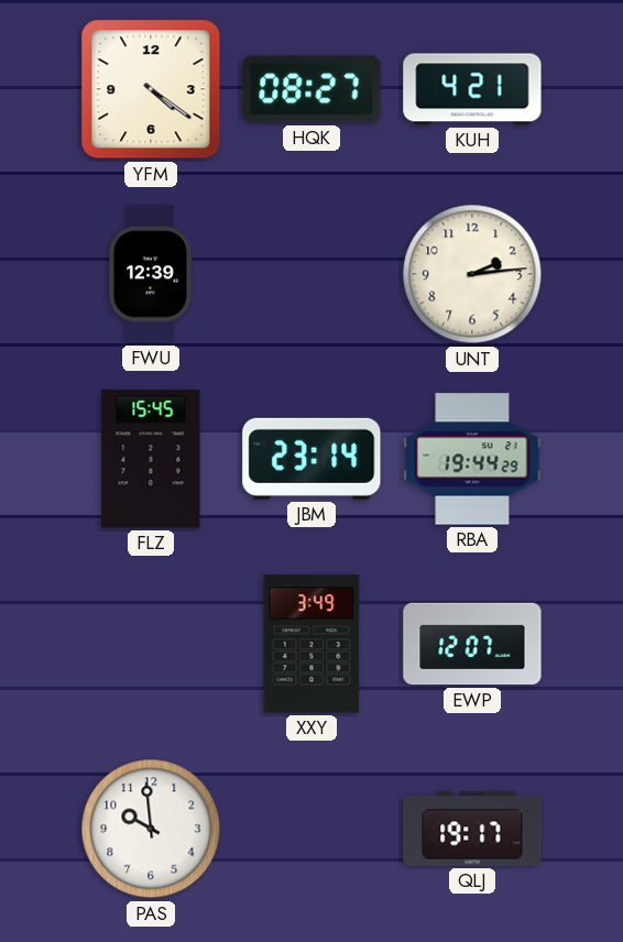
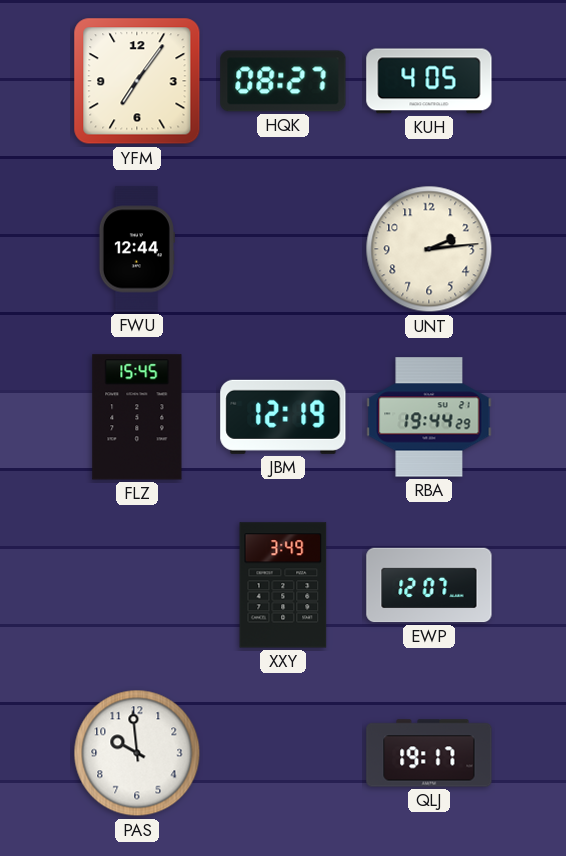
YFM: 4:21 -> 7:06
KUH: 4:21 -> 4:05
FWU: 12:39 -> 12:44
JBM: 23:14 -> 12:19
